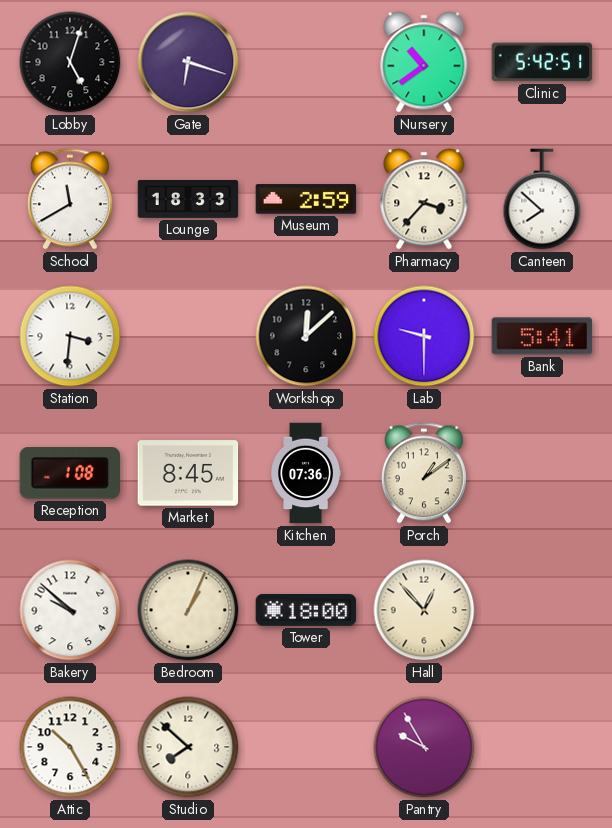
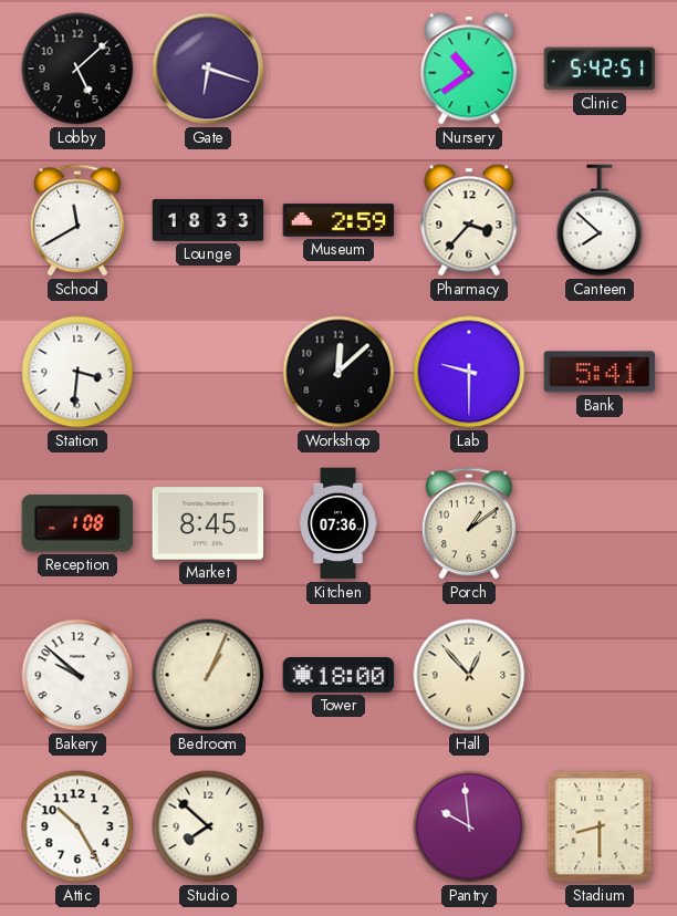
Lobby: 5:03 -> 5:08
Pantry: 9:55 -> 9:59
Stadium: none -> 8:30
